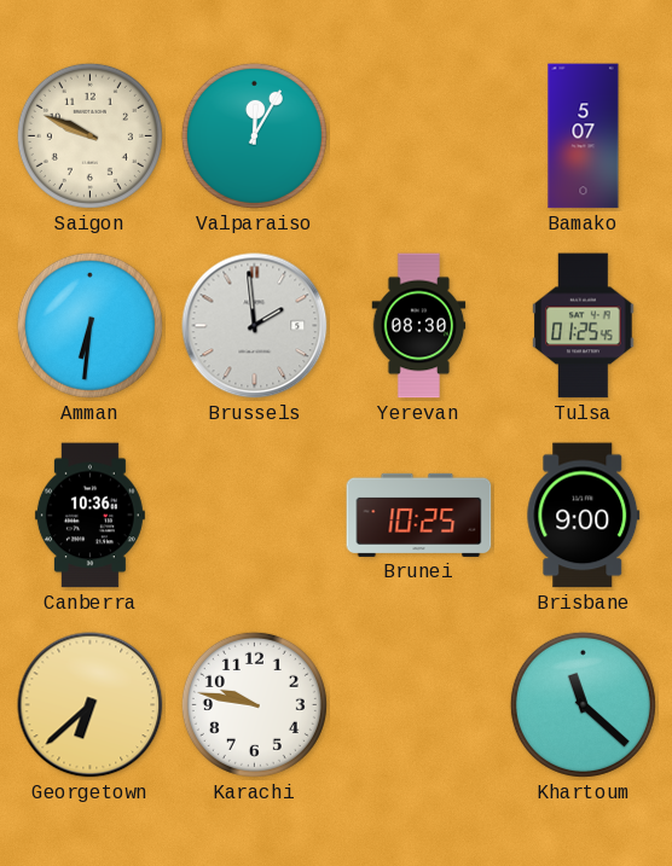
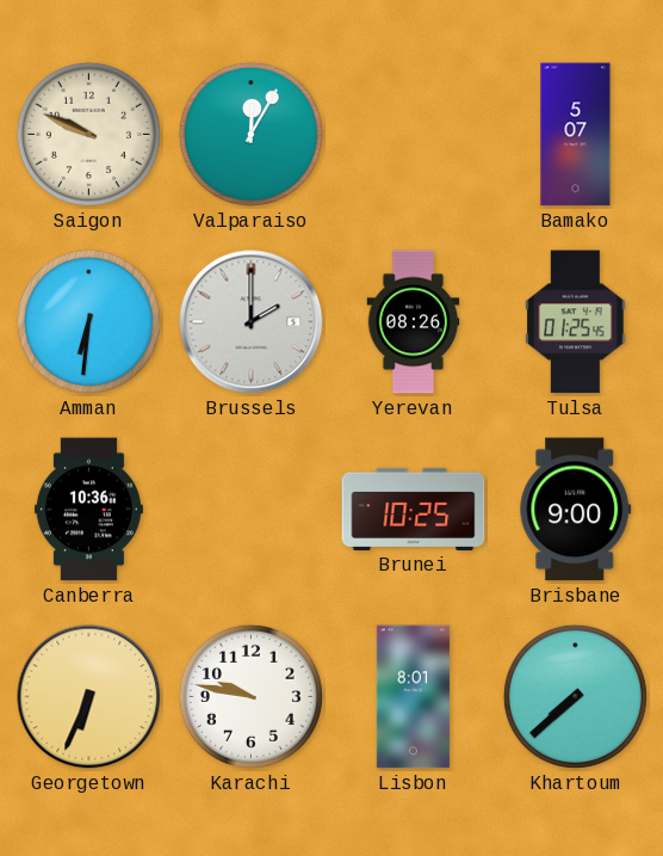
Brussels: 1:59 -> 2:00
Yerevan: 08:30 -> 08:26
Georgetown: 6:38 -> 6:34
Lisbon: none -> 8:01
Khartoum: 11:22 -> 7:38
